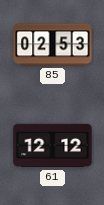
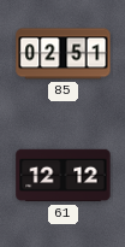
85: 02:53 -> 02:51
